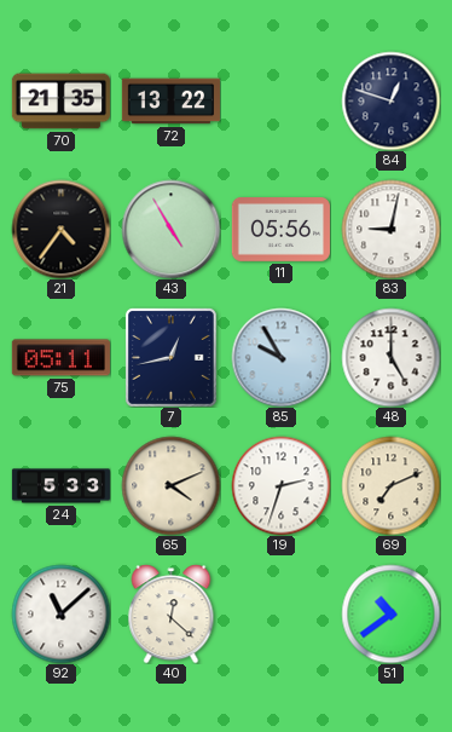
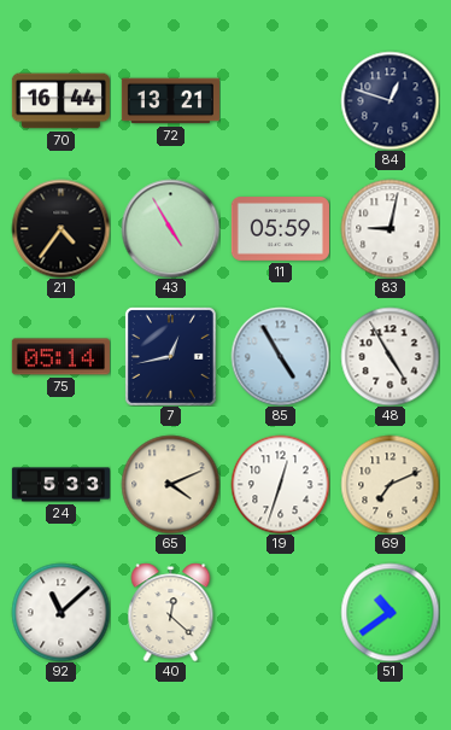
70: 21:35 -> 16:44
72: 13:22 -> 13:21
11: 05:56 -> 05:59
75: 05:11 -> 05:14
85: 9:55 -> 4:55
48: 5:00 -> 4:55
19: 2:33 -> 12:33
